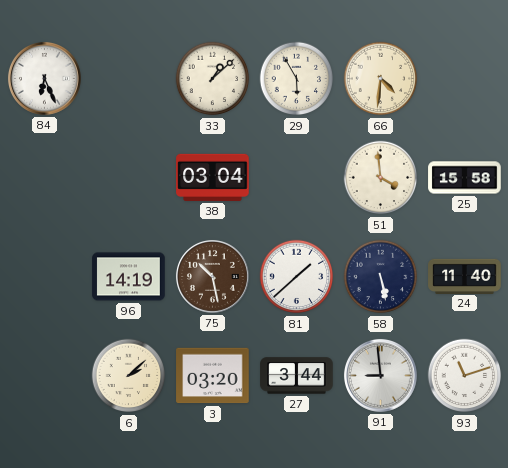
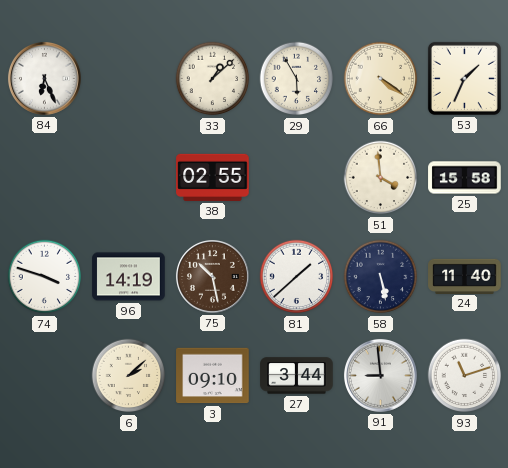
66: 4:31 -> 4:21
53: none -> 1:34
38: 03:04 -> 02:55
74: none -> 3:48
3: 03:20 -> 09:10
